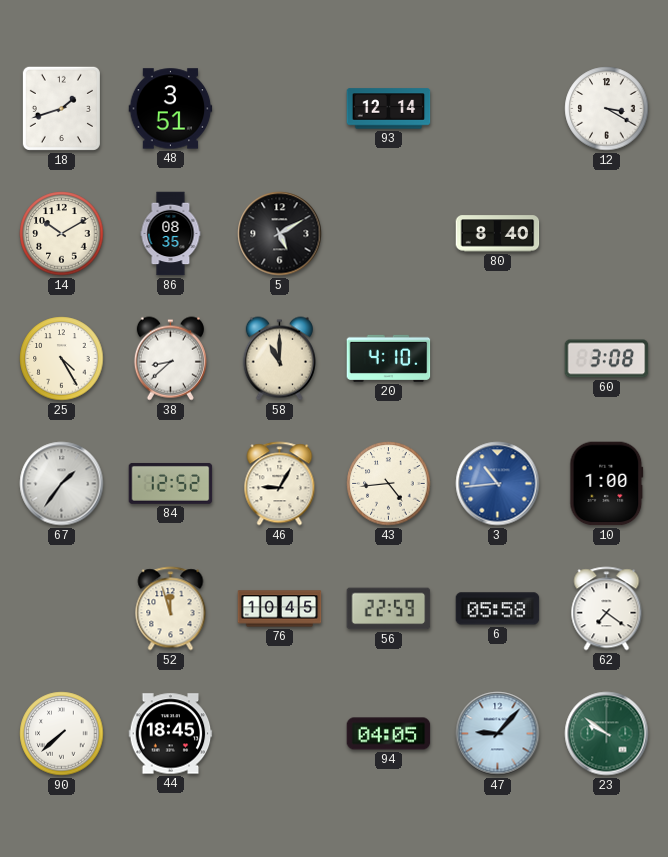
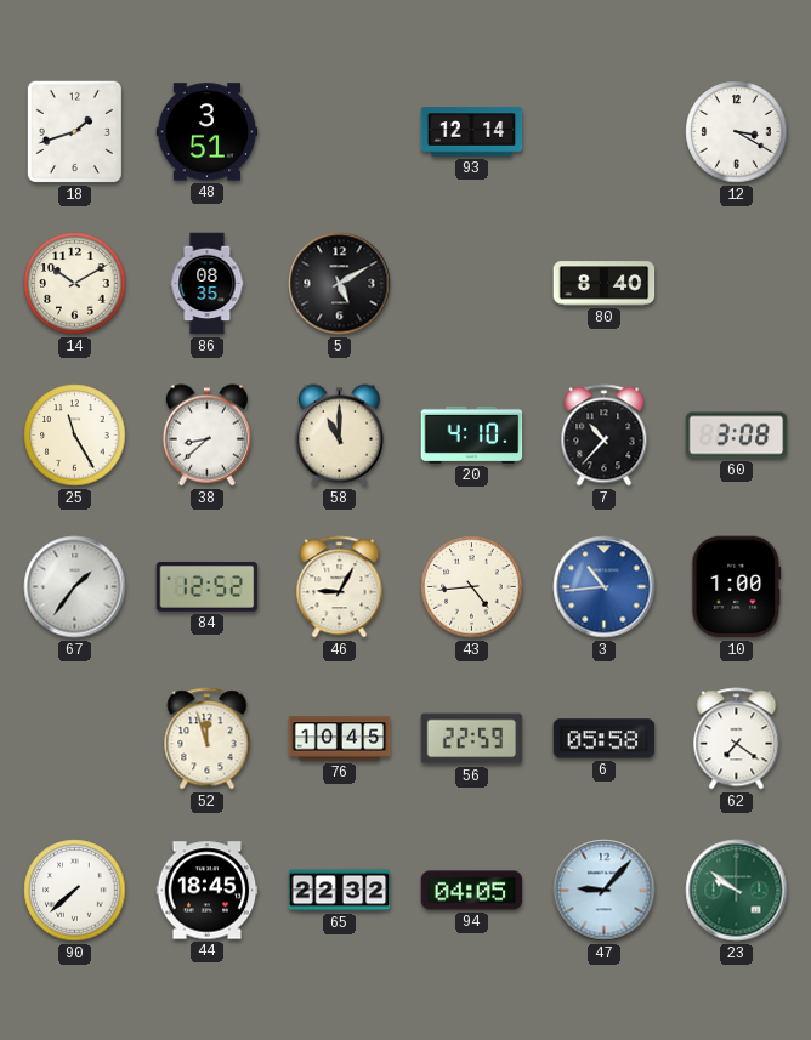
25: 4:25 -> 11:25
7: none -> 10:37
65: none -> 22:32
